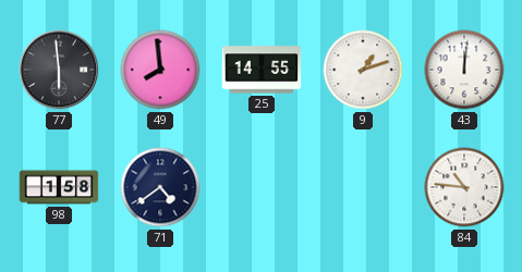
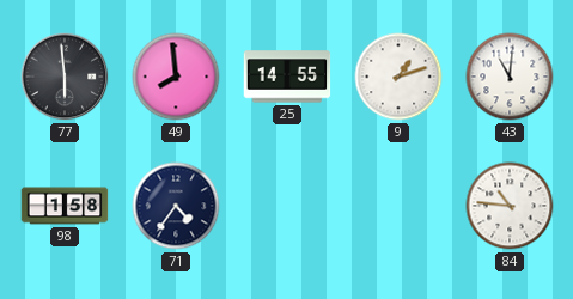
43: 12:01 -> 11:01
71: 4:39 -> 4:36
